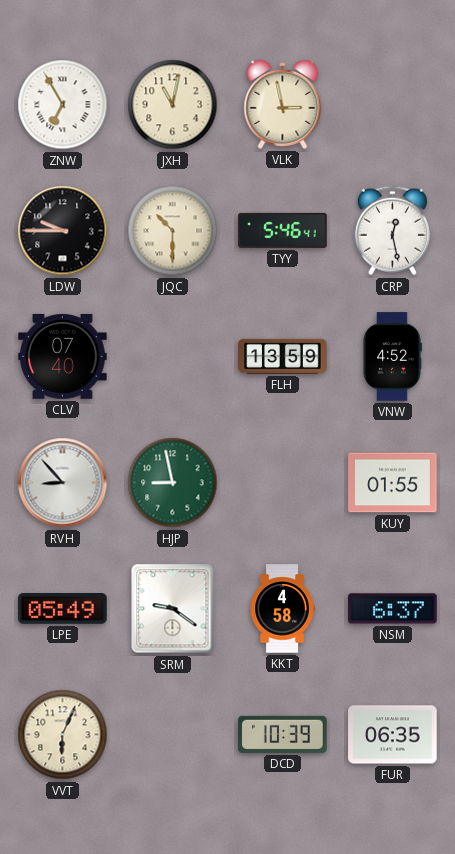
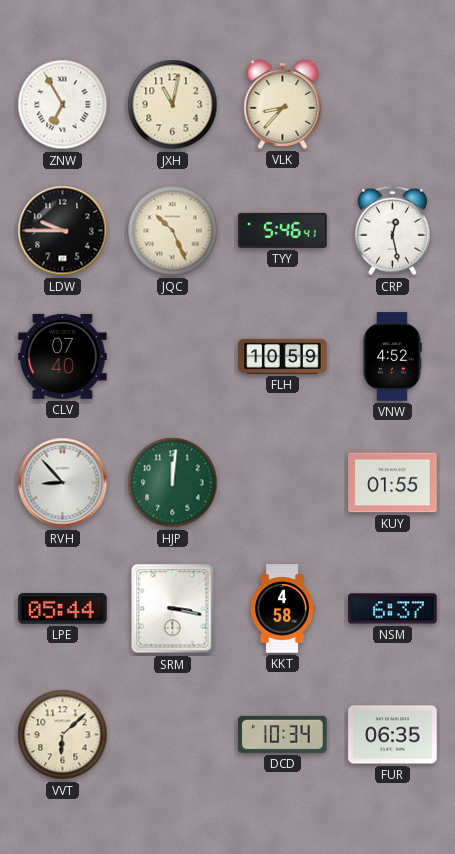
VLK: 2:58 -> 8:37
JQC: 10:30 -> 10:26
FLH: 13:59 -> 10:59
HJP: 8:58 -> 12:01
LPE: 05:49 -> 05:44
SRM: 9:21 -> 3:17
VVT: 6:04 -> 6:08
DCD: 10:39 -> 10:34
